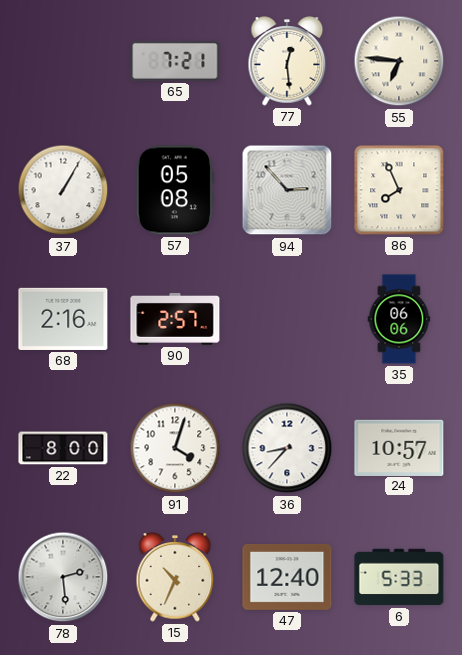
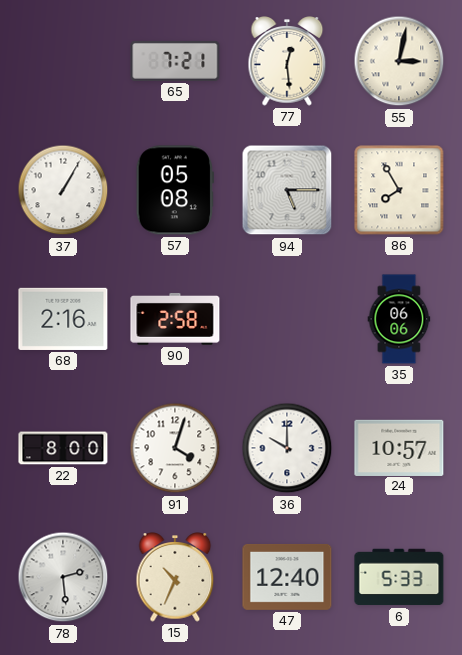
55: 6:46 -> 3:02
94: 2:53 -> 5:15
86: 7:56 -> 7:55
90: 2:57 -> 2:58
36: 8:37 -> 10:00
